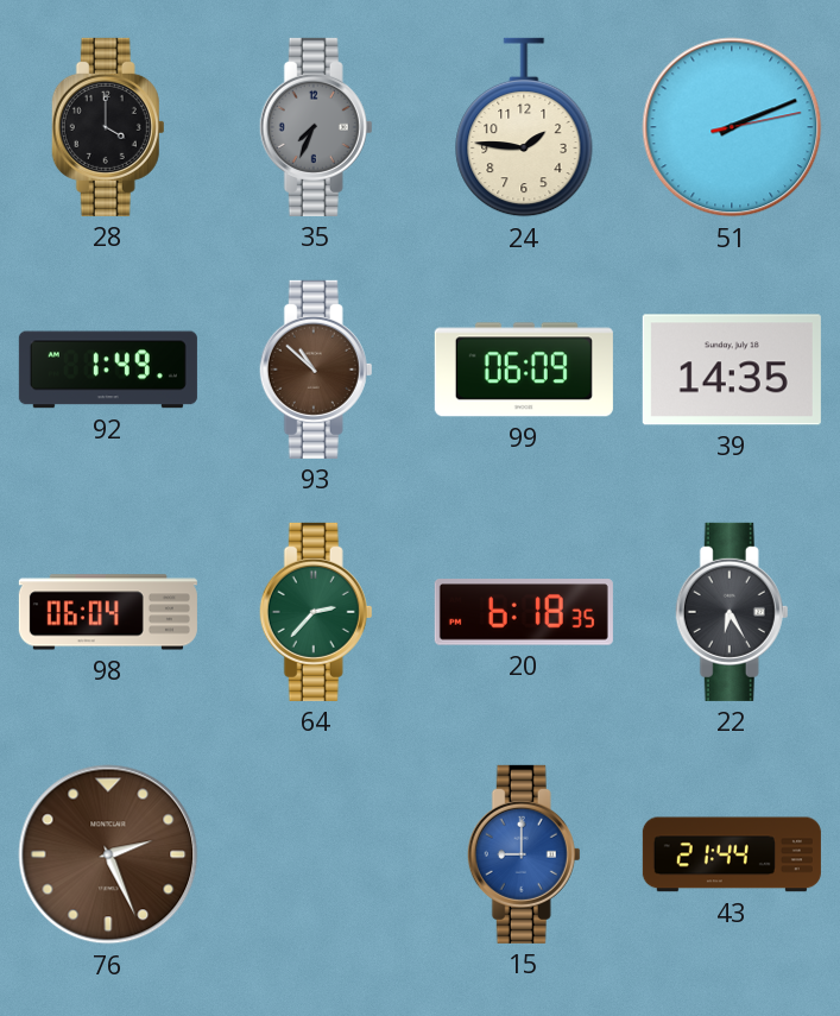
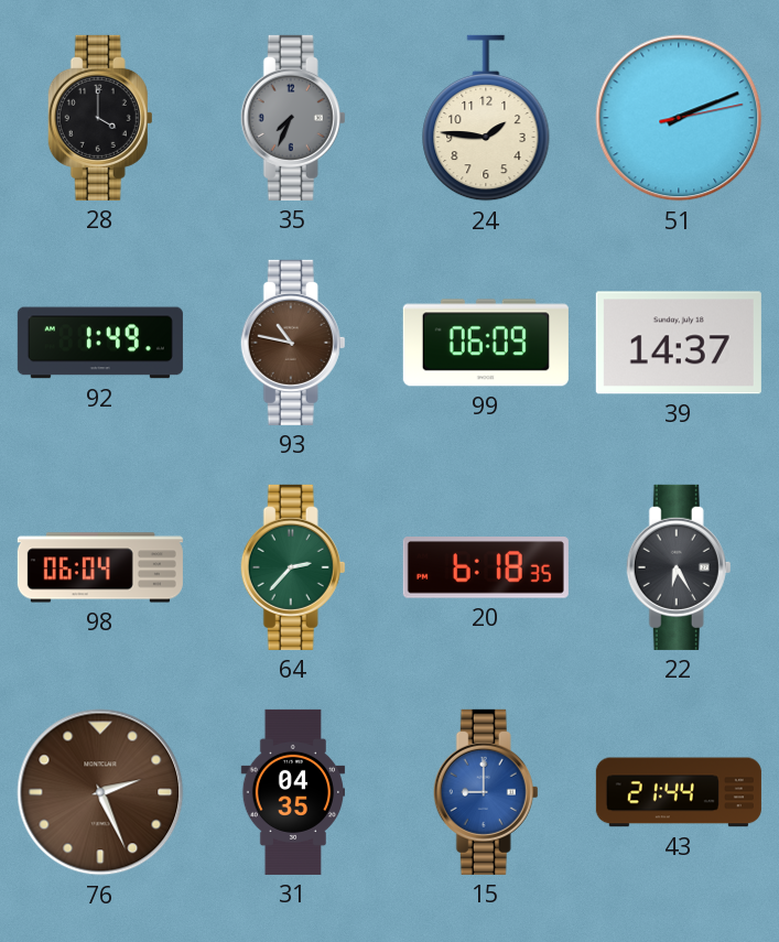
93: 10:52 -> 10:47
39: 14:35 -> 14:37
31: none -> 04:35
